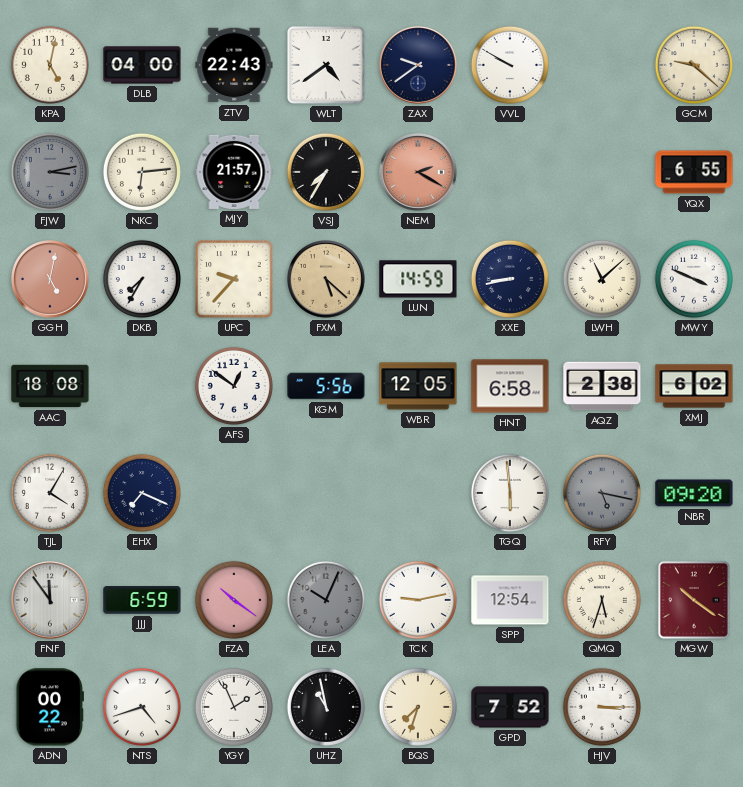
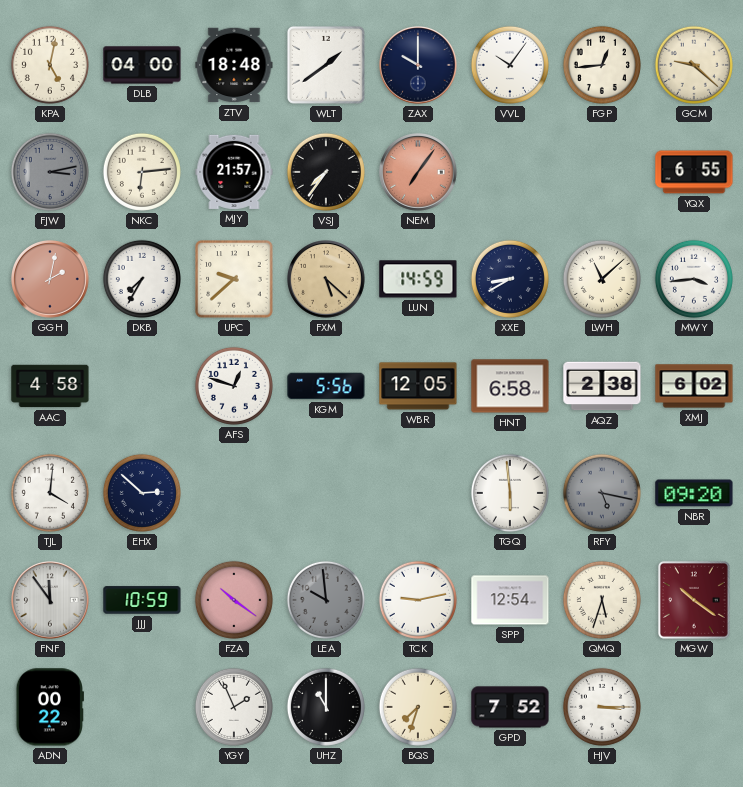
ZTV: 22:43 -> 18:48
WLT: 4:39 -> 1:39
ZAX: 9:39 -> 10:00
VVL: 9:50 -> 10:06
FGP: none -> 12:44
VSJ: 7:35 -> 7:36
NEM: 2:20 -> 7:06
GGH: 5:02 -> 2:02
UPC: 9:37 -> 9:38
XXE: 8:43 -> 8:40
MWY: 3:49 -> 3:44
AAC: 18:08 -> 4:58
AFS: 12:51 -> 12:48
TJL: 4:05 -> 4:01
EHX: 7:19 -> 2:52
JJJ: 6:59 -> 10:59
LEA: 10:04 -> 9:59
NTS: 4:42 -> none
UHZ: 10:58 -> 11:00
